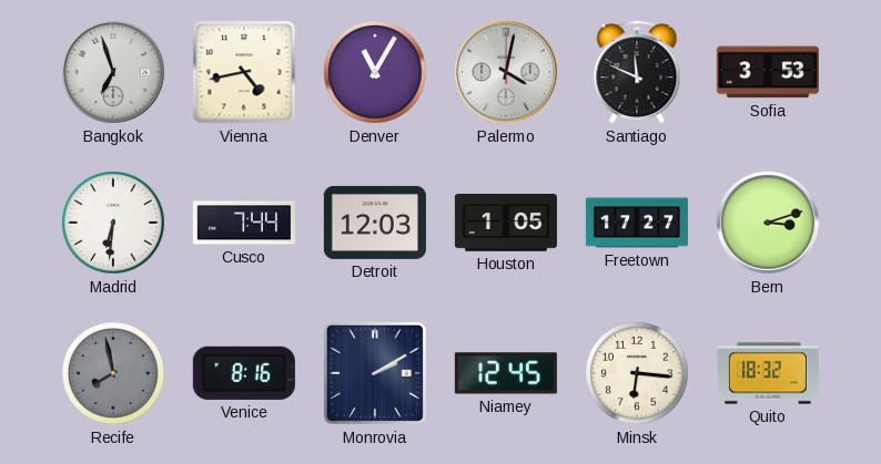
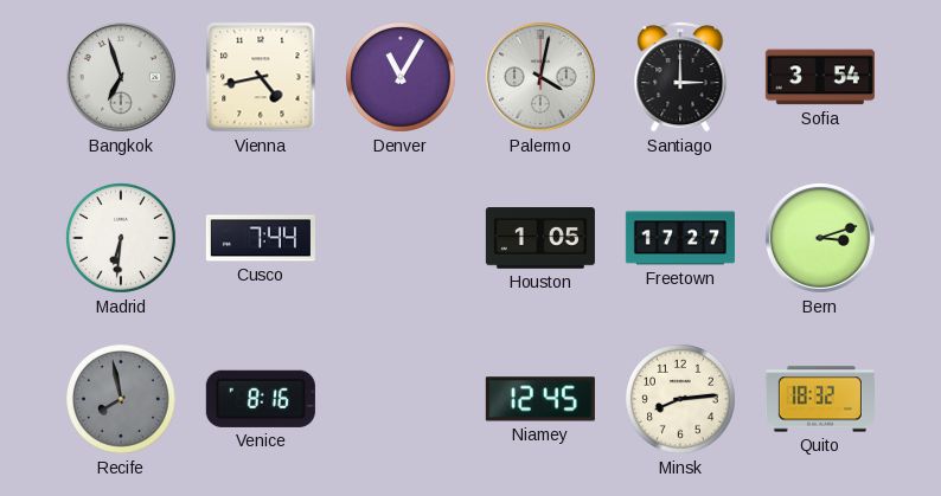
Santiago: 11:49 -> 3:00
Sofia: 3:53 -> 3:54
Detroit: 12:03 -> none
Monrovia: 2:10 -> none
Minsk: 6:16 -> 8:14
